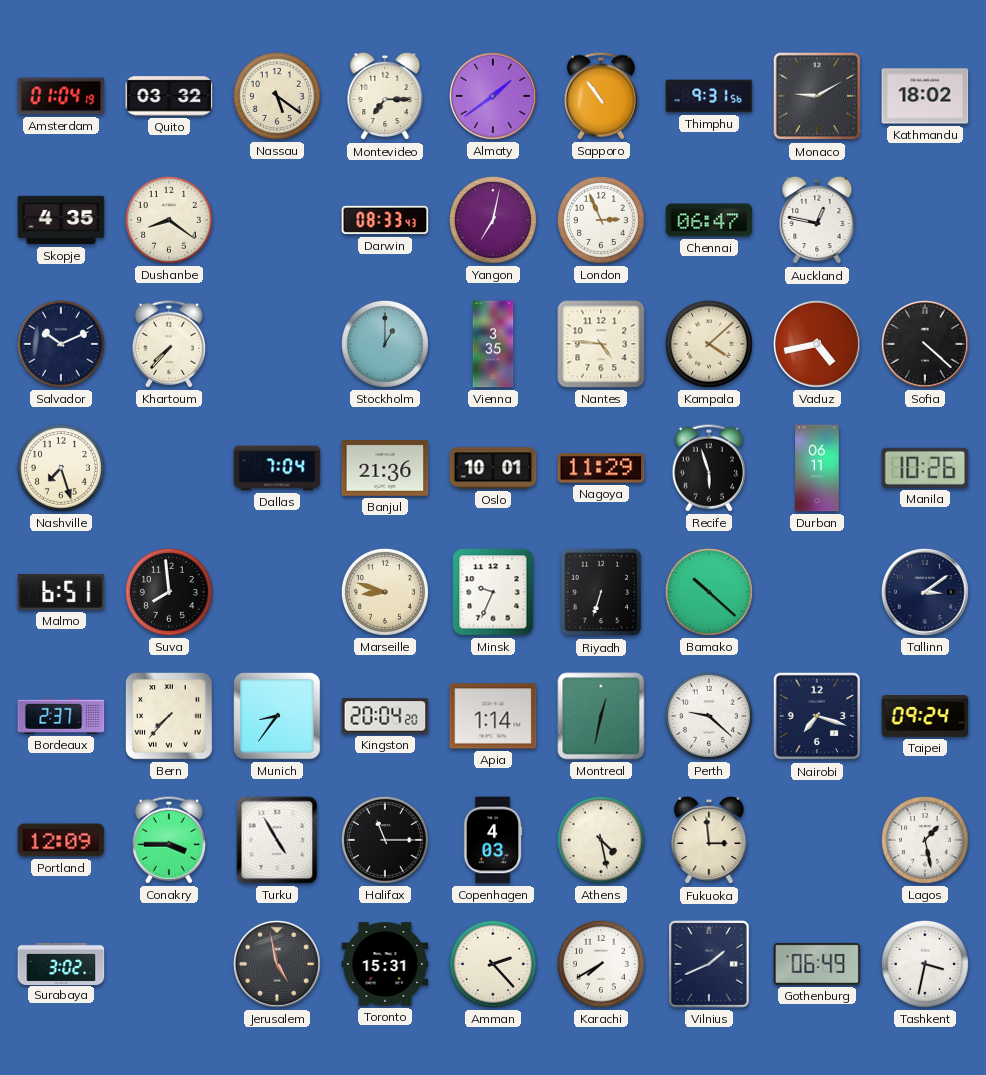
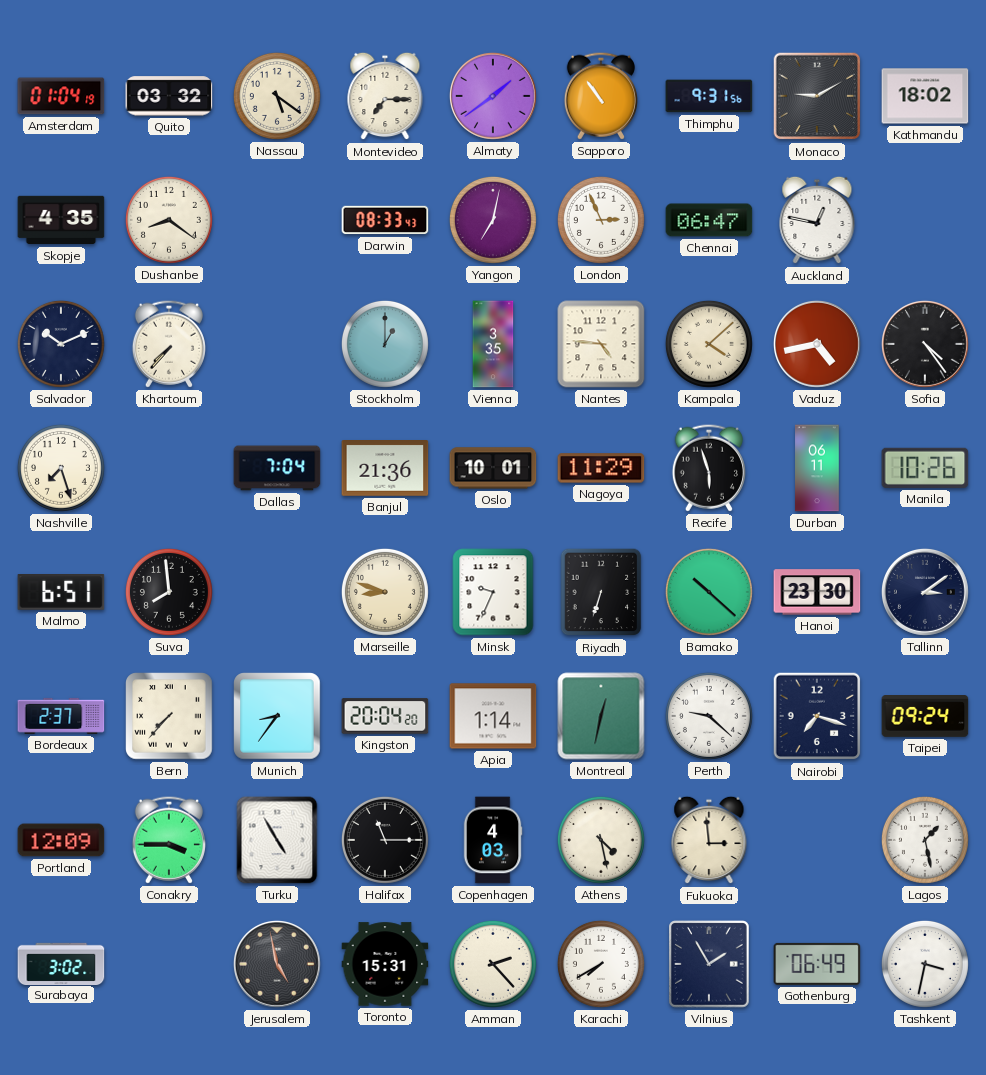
Sofia: 4:22 -> 4:24
Hanoi: none -> 23:30
Vilnius: 1:41 -> 1:55
